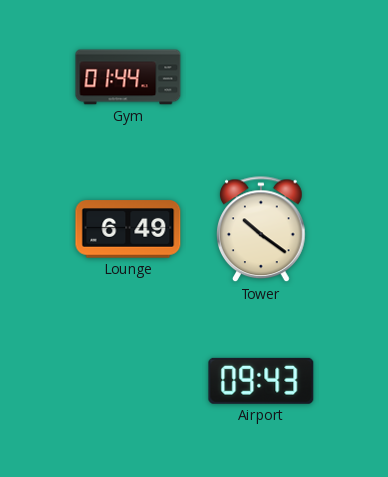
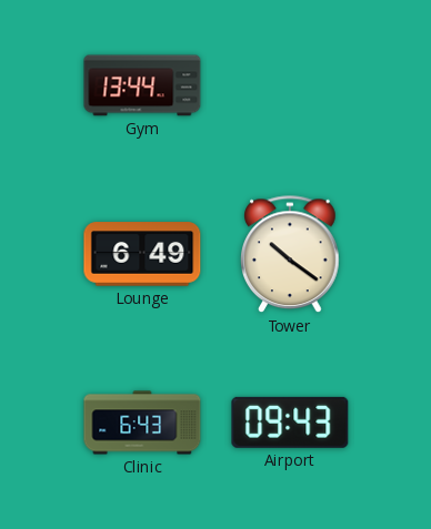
Gym: 01:44 -> 13:44
Clinic: none -> 6:43
